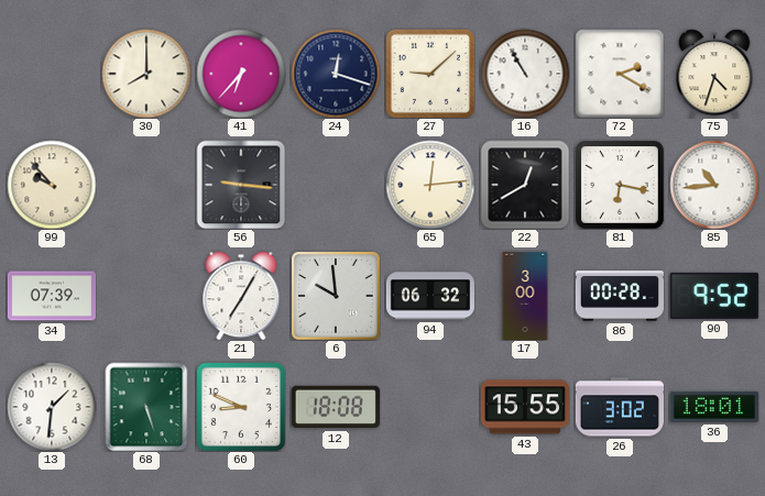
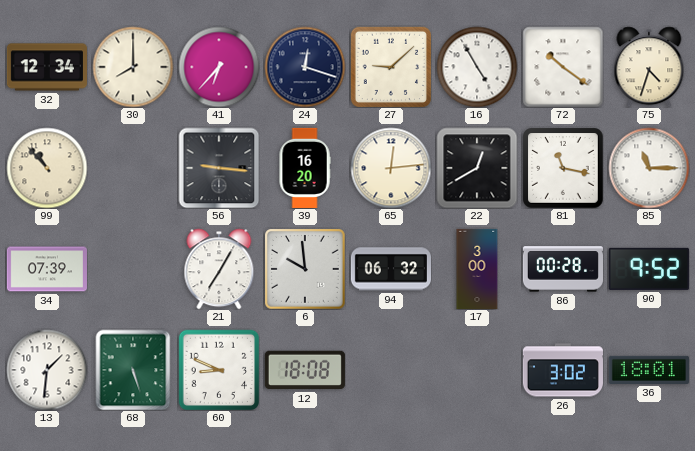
32: none -> 12:34
16: 10:55 -> 4:55
72: 2:20 -> 10:21
99: 9:53 -> 10:53
39: none -> 16:20
81: 6:17 -> 11:17
85: 10:44 -> 11:15
43: 15:55 -> none
